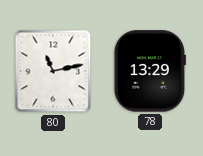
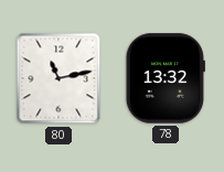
78: 13:29 -> 13:32
